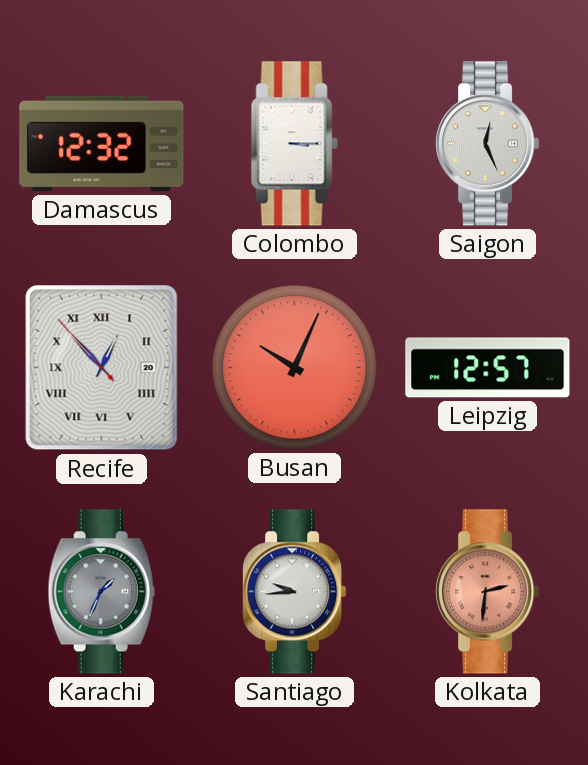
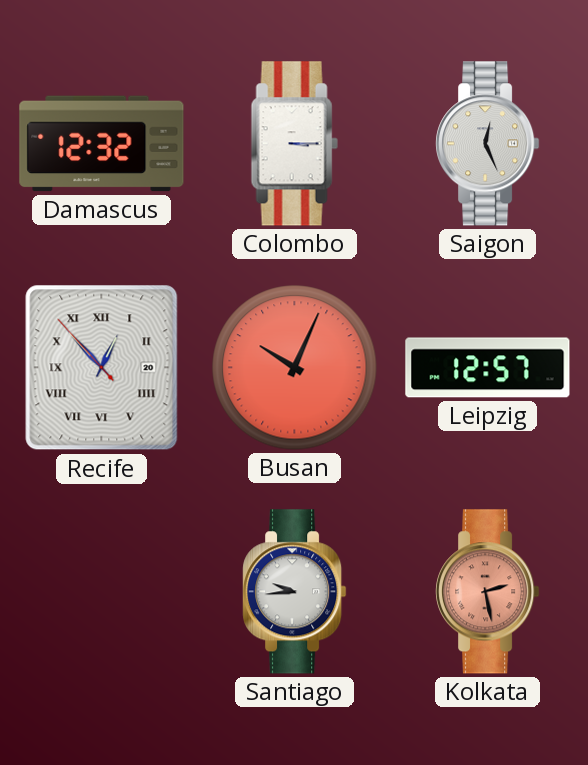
Karachi: 1:34 -> none
Kolkata: 2:31 -> 2:28
